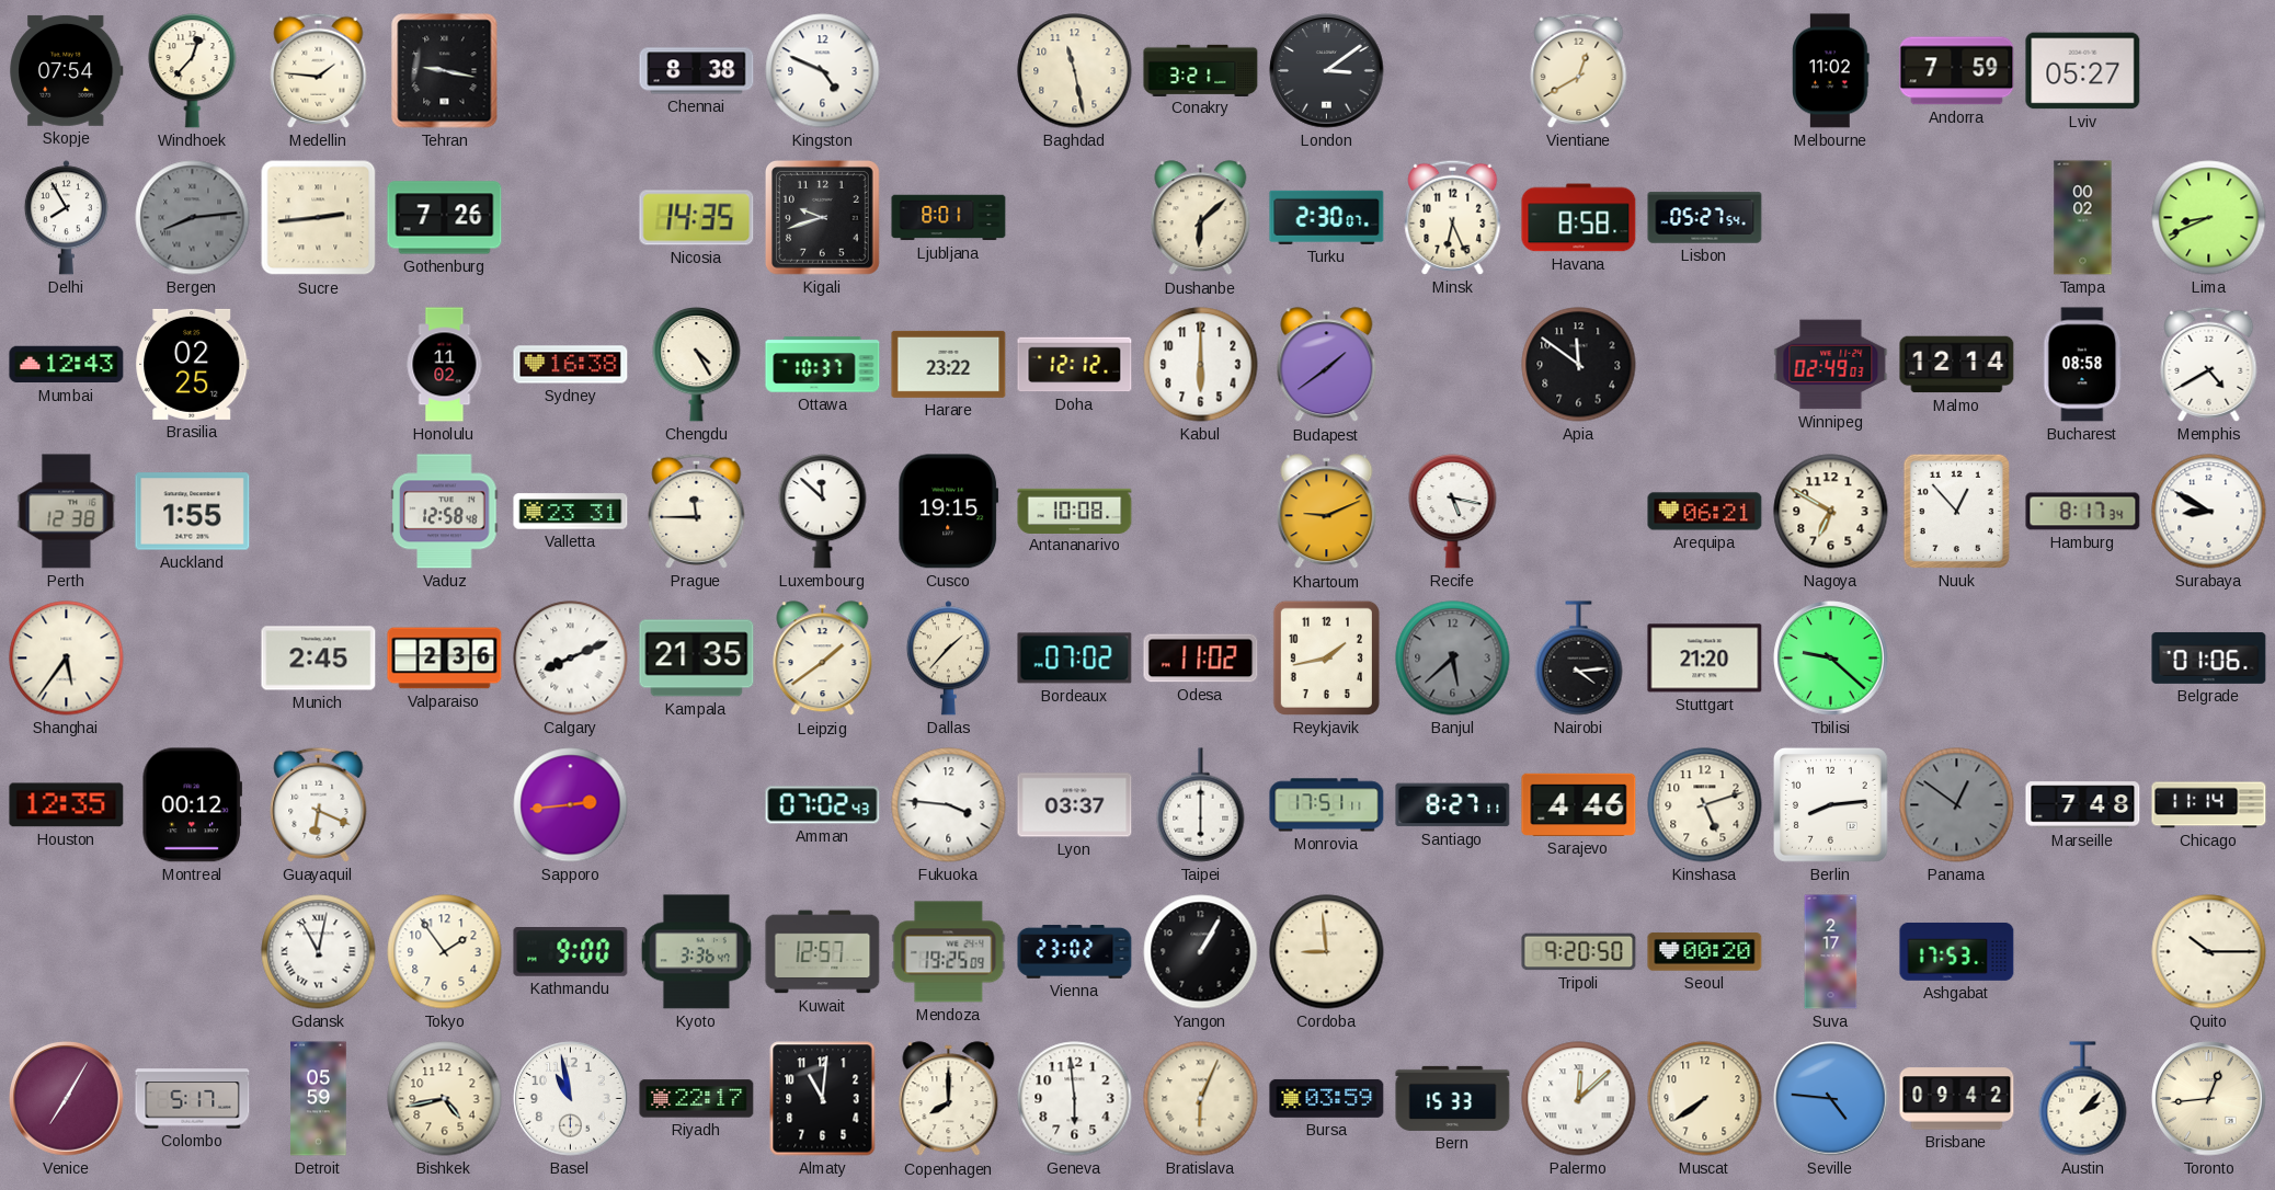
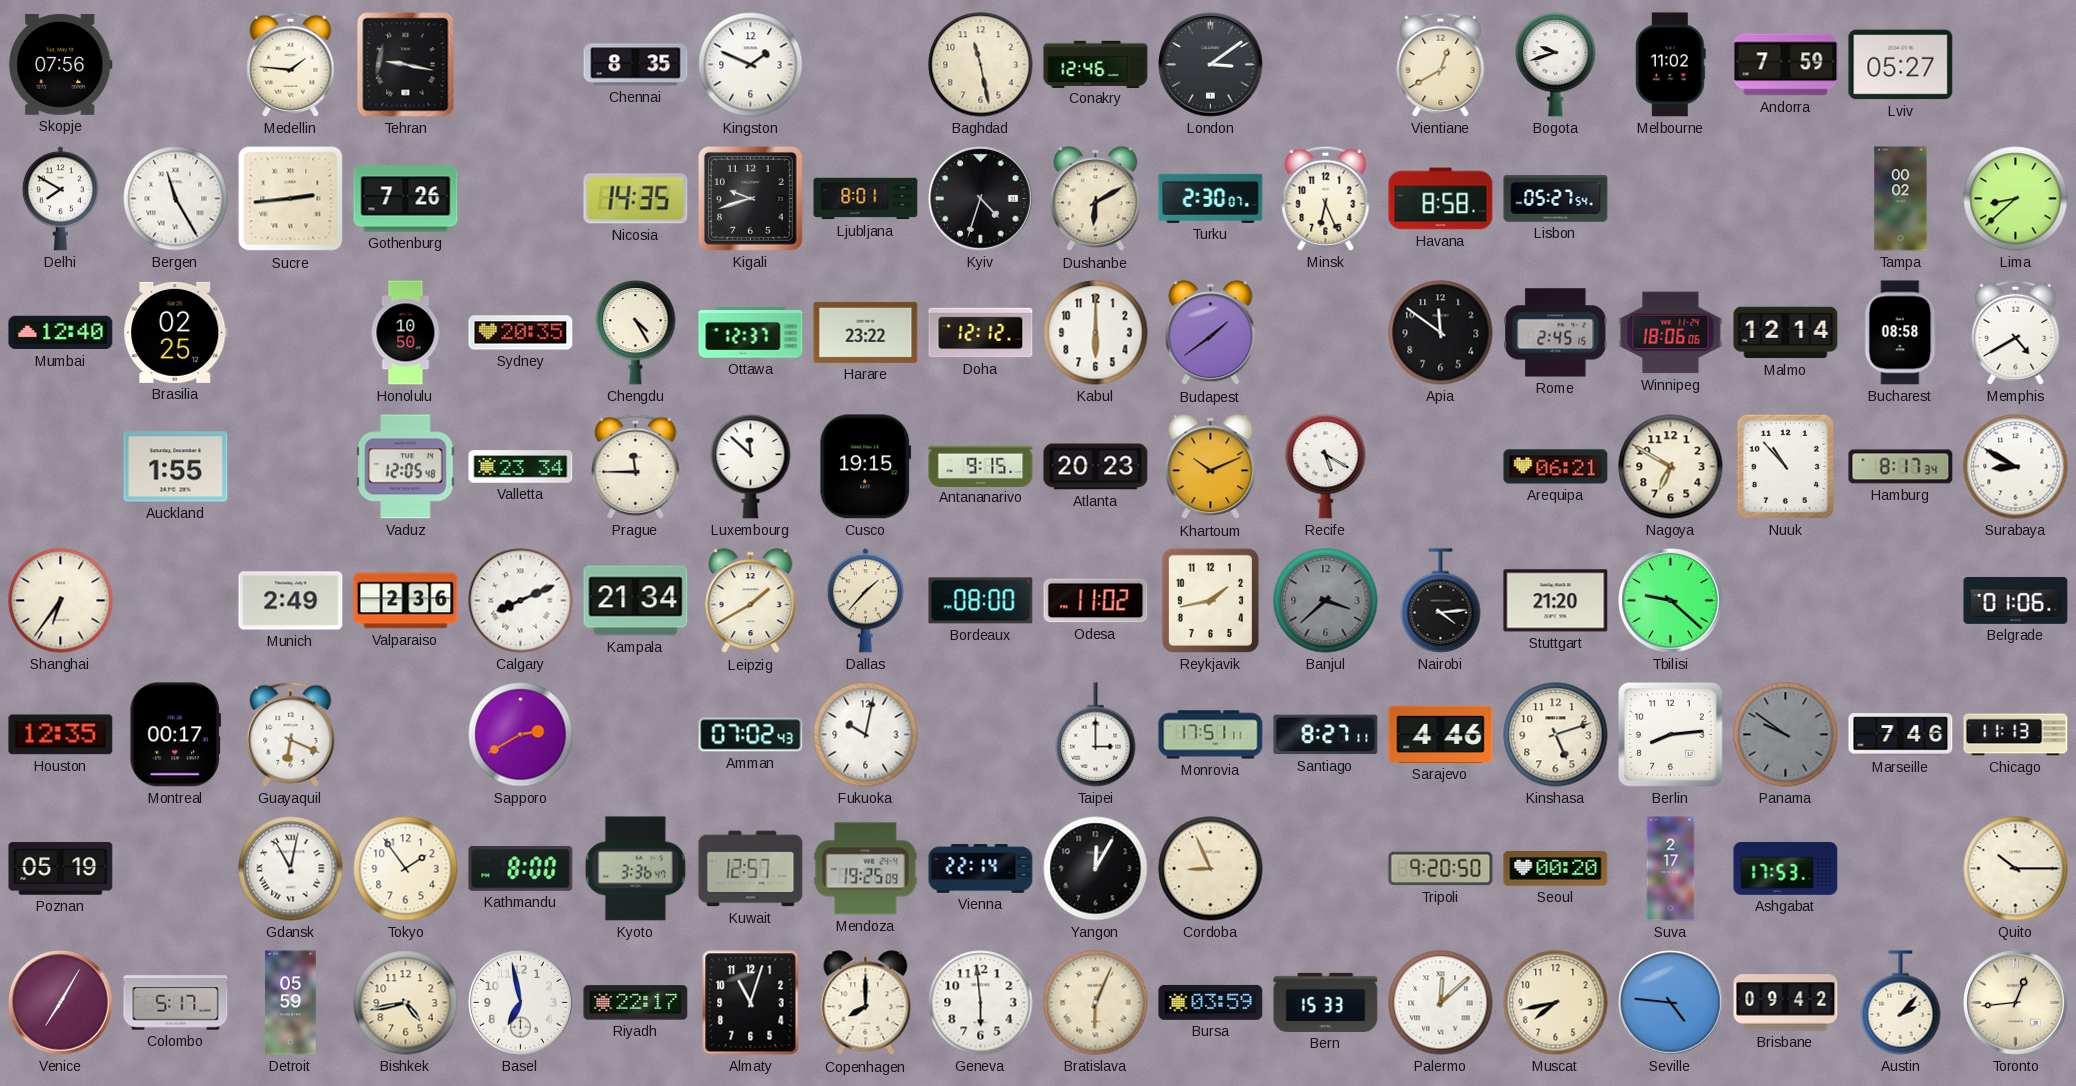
Skopje: 07:54 -> 07:56
Windhoek: 12:37 -> none
Chennai: 8:38 -> 8:35
Kingston: 4:49 -> 1:49
Conakry: 3:21 -> 12:46
Bogota: none -> 9:42
Delhi: 7:55 -> 7:50
Bergen: 8:14 -> 11:25
Bergen dial: grey -> white
Kyiv: none -> 4:33
Dushanbe: 6:08 -> 6:10
Lima: 8:41 -> 8:38
Mumbai: 12:43 -> 12:40
Honolulu: 11:02 -> 10:50
Sydney: 16:38 -> 20:35
Ottawa: 10:37 -> 12:37
Rome: none -> 2:45
Winnipeg: 02:49 -> 18:06
Perth: 12:38 -> none
Vaduz: 12:58 -> 12:05
Valletta: 23:31 -> 23:34
Antananarivo: 10:08 -> 9:15
Atlanta: none -> 20:23
Khartoum: 9:11 -> 10:11
Recife: 5:17 -> 5:20
Nuuk: 12:53 -> 10:53
Shanghai: 5:36 -> 6:36
Munich: 2:45 -> 2:49
Kampala: 21:35 -> 21:34
Leipzig: 1:39 -> 1:40
Bordeaux: 07:02 -> 08:00
Banjul: 5:38 -> 3:38
Montreal: 00:12 -> 00:17
Sapporo: 2:44 -> 2:40
Fukuoka: 3:46 -> 10:02
Lyon: 03:37 -> none
Taipei: 6:00 -> 3:00
Panama: 12:51 -> 9:51
Marseille: 7:48 -> 7:46
Chicago: 11:14 -> 11:13
Poznan: none -> 05:19
Kathmandu: 9:00 -> 8:00
Vienna: 23:02 -> 22:14
Yangon: 1:05 -> 12:05
Cordoba: 8:59 -> 8:56
Basel: 10:58 -> 6:58
Almaty: 11:01 -> 11:03
Muscat: 7:39 -> 7:43
